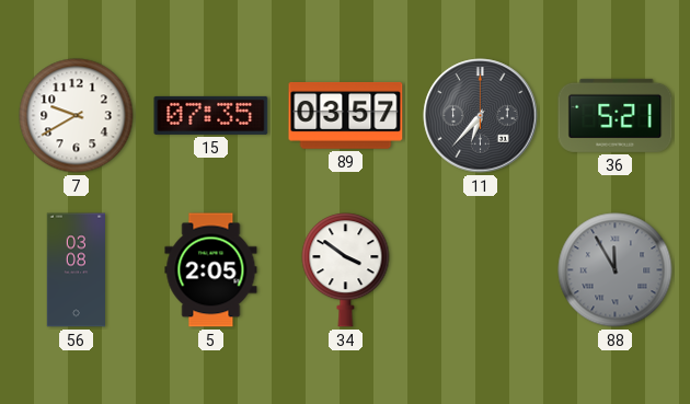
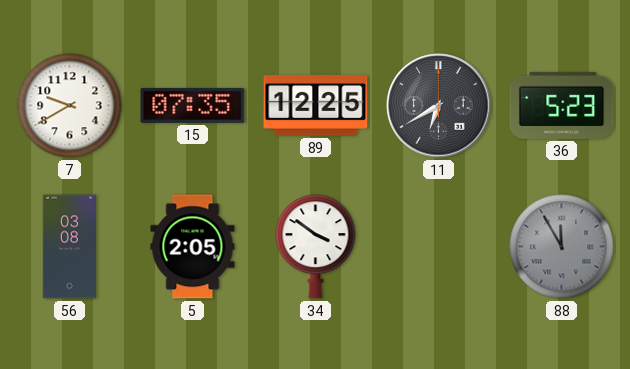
89: 03:57 -> 12:25
11: 6:37 -> 6:40
36: 5:21 -> 5:23
